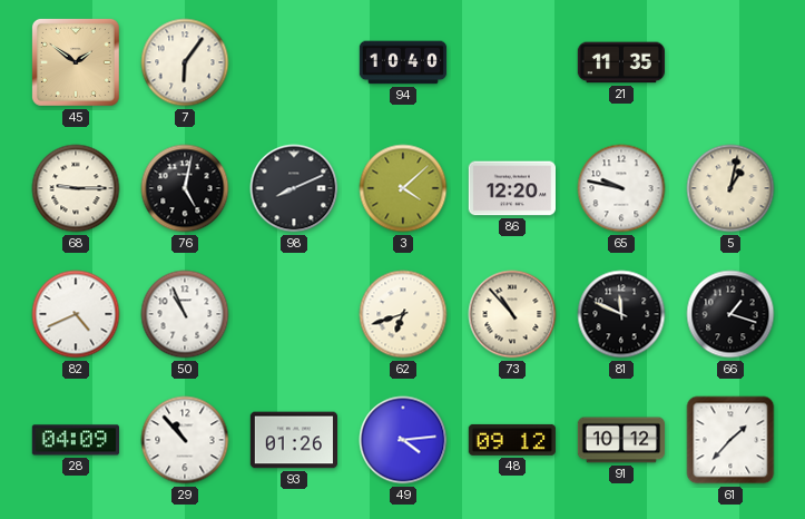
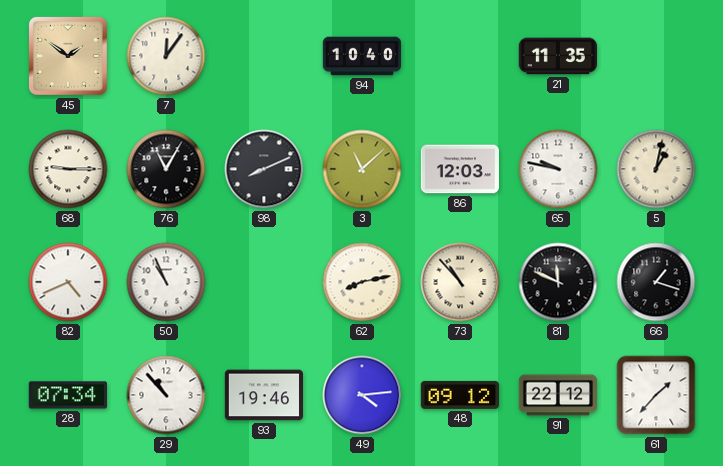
7: 6:06 -> 12:06
76: 5:02 -> 11:05
3: 4:08 -> 11:08
86: 12:20 -> 12:03
62: 6:42 -> 8:13
28: 04:09 -> 07:34
93: 01:26 -> 19:46
91: 10:12 -> 22:12
